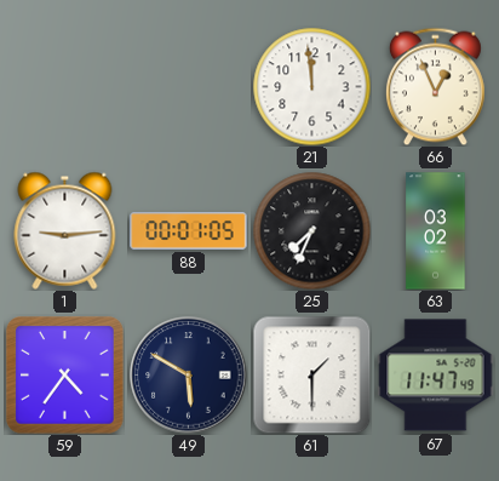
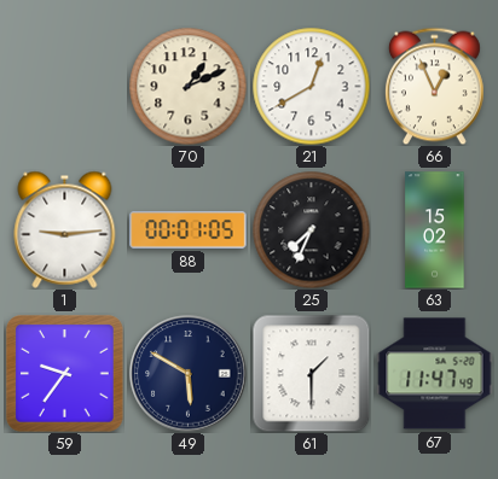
70: none -> 1:11
21: 11:59 -> 12:40
63: 03:02 -> 15:02
59: 4:36 -> 9:36
